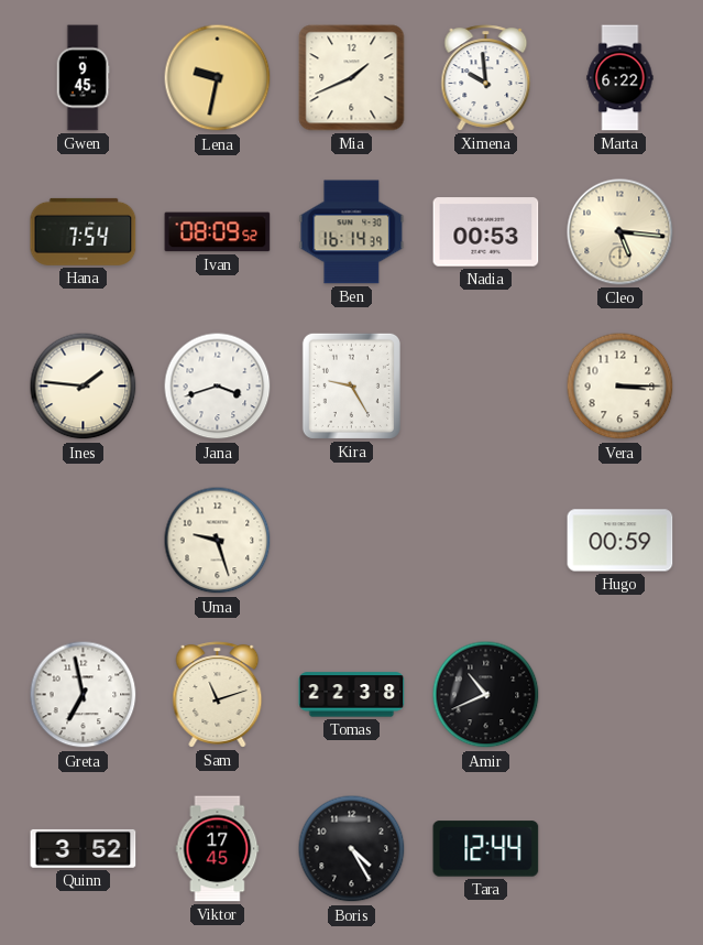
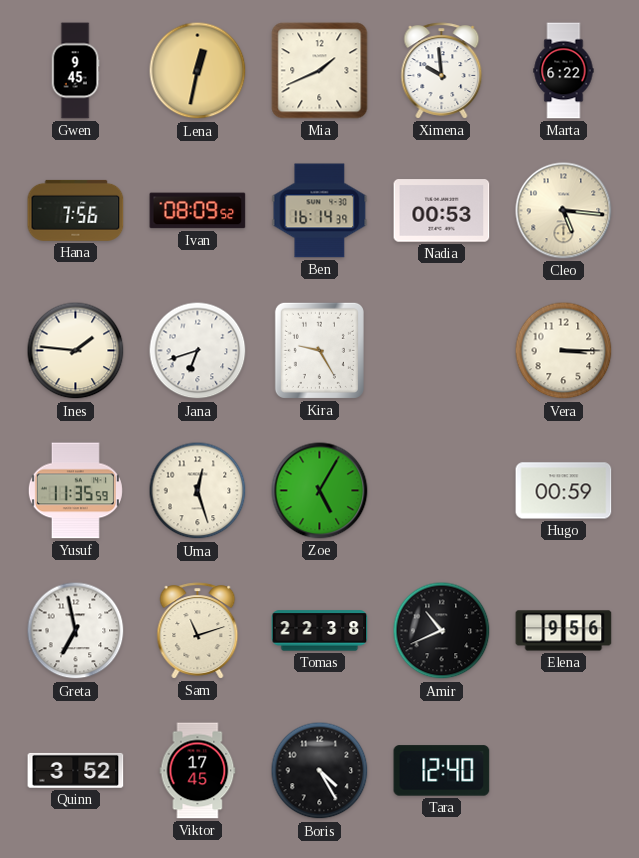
Lena: 9:32 -> 12:32
Hana: 7:54 -> 7:56
Jana: 3:42 -> 6:42
Yusuf: none -> 11:35
Uma: 9:27 -> 12:27
Zoe: none -> 5:05
Elena: none -> 9:56
Tara: 12:44 -> 12:40
